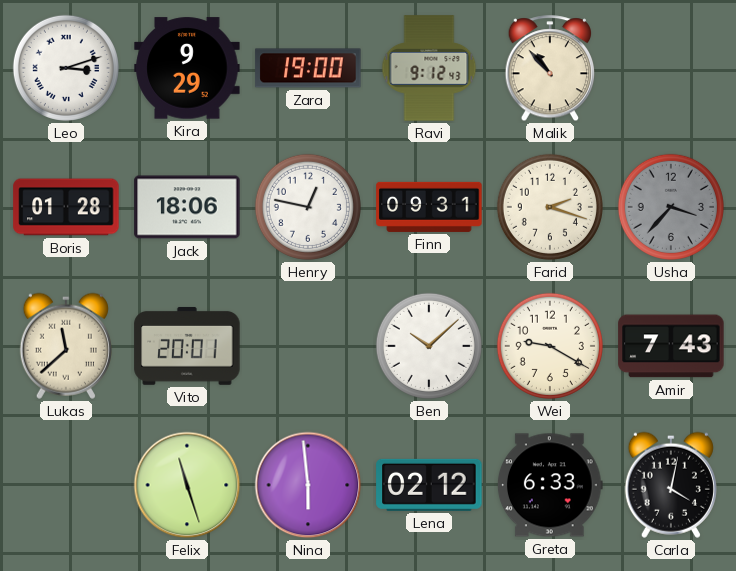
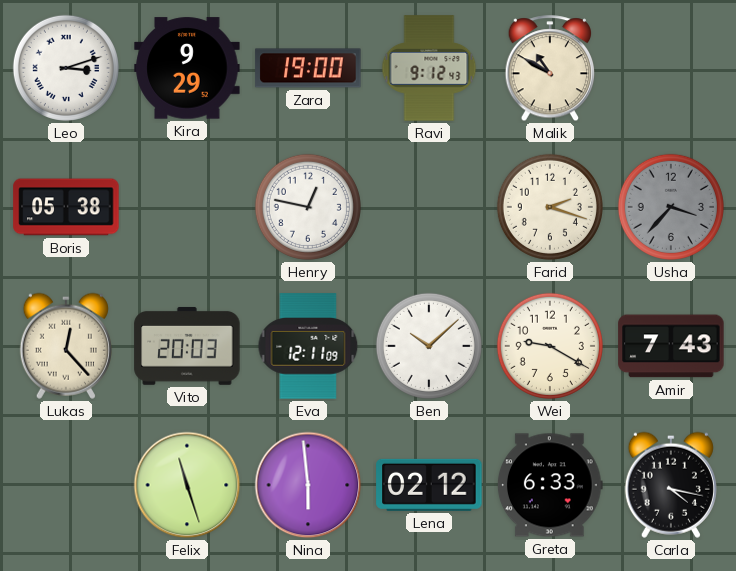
Malik: 10:53 -> 10:50
Boris: 01:28 -> 05:38
Jack: 18:06 -> none
Finn: 09:31 -> none
Lukas: 11:38 -> 12:23
Vito: 20:01 -> 20:03
Eva: none -> 12:11
Carla: 4:02 -> 4:17
